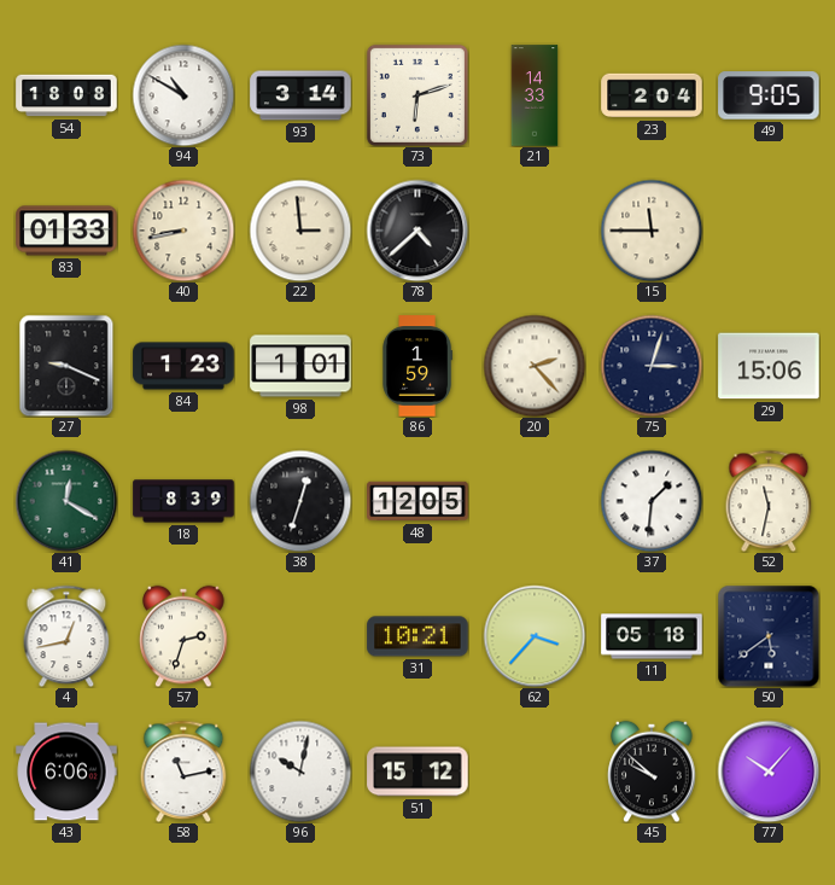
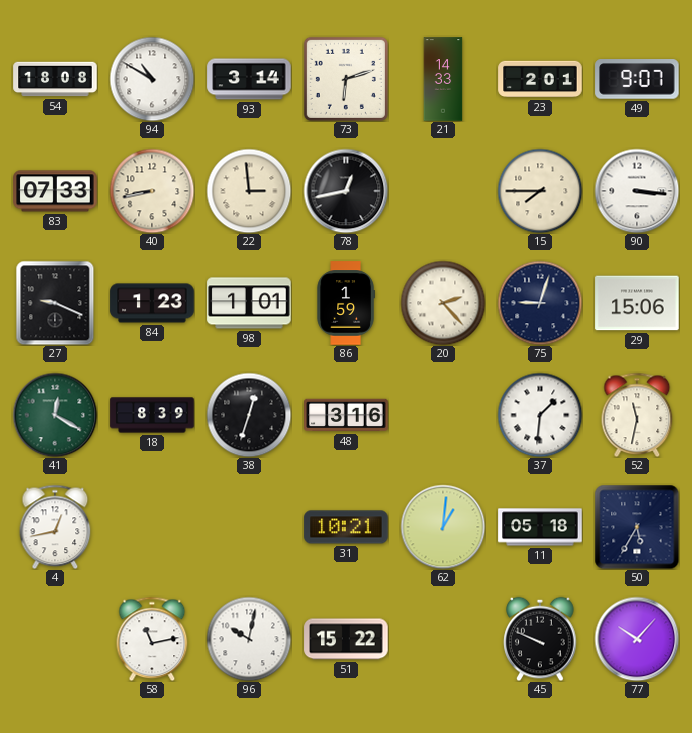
23: 2:04 -> 2:01
49: 9:05 -> 9:07
83: 01:33 -> 07:33
78: 4:38 -> 12:43
15: 11:45 -> 7:45
90: none -> 3:16
75: 3:03 -> 9:03
48: 12:05 -> 3:16
57: 2:33 -> none
62: 3:37 -> 1:01
50: 5:39 -> 5:35
43: 6:06 -> none
51: 15:12 -> 15:22
45: 9:52 -> 9:49
